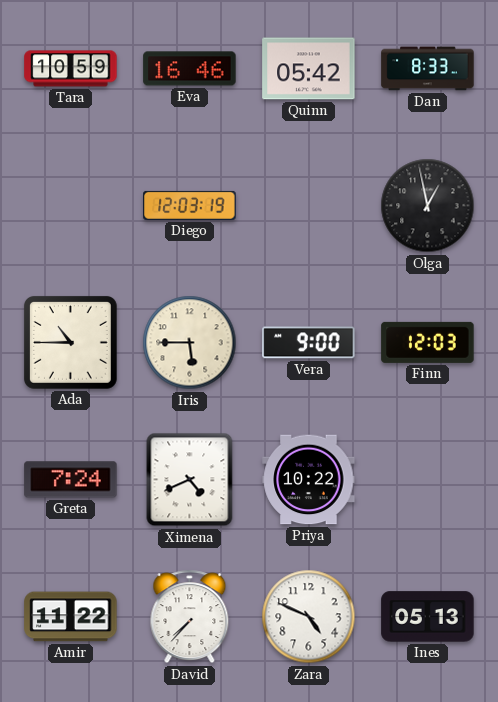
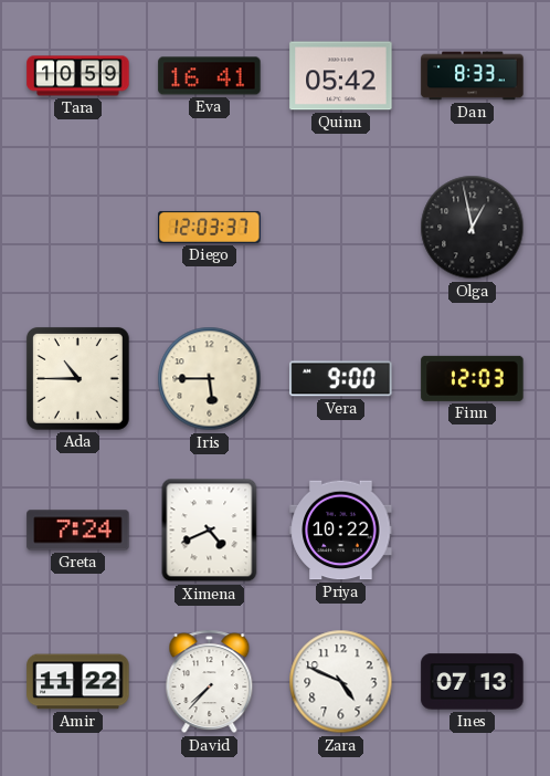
Eva: 16:46 -> 16:41
Diego: 12:03:19 -> 12:03:37
Ines: 05:13 -> 07:13
